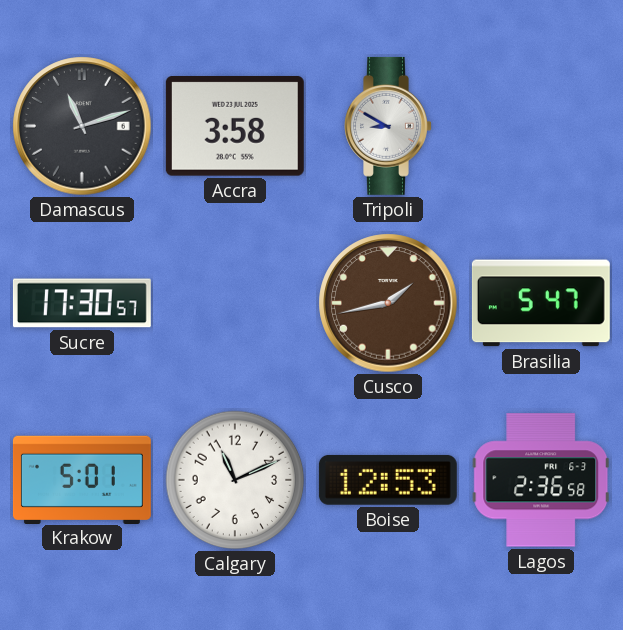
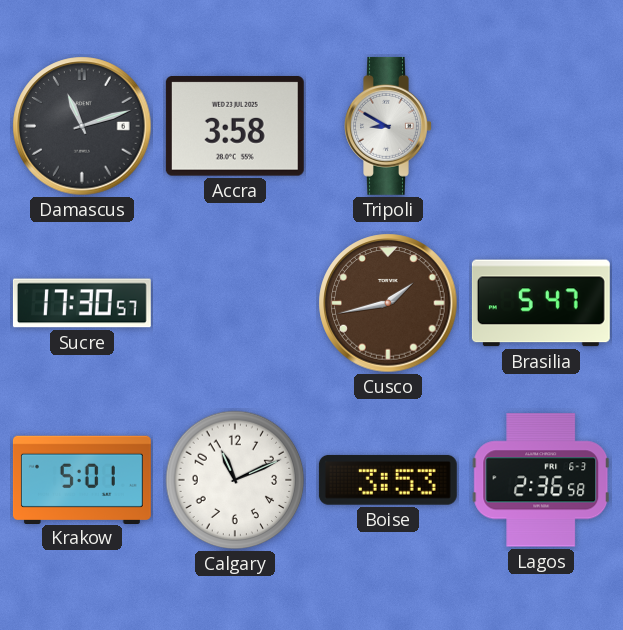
Boise: 12:53 -> 3:53
